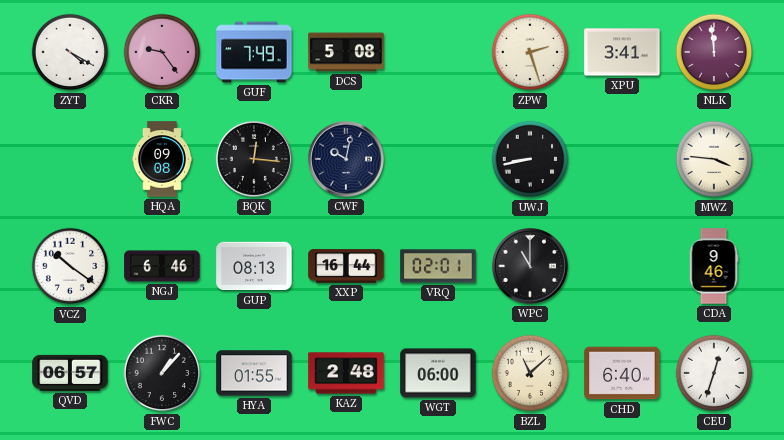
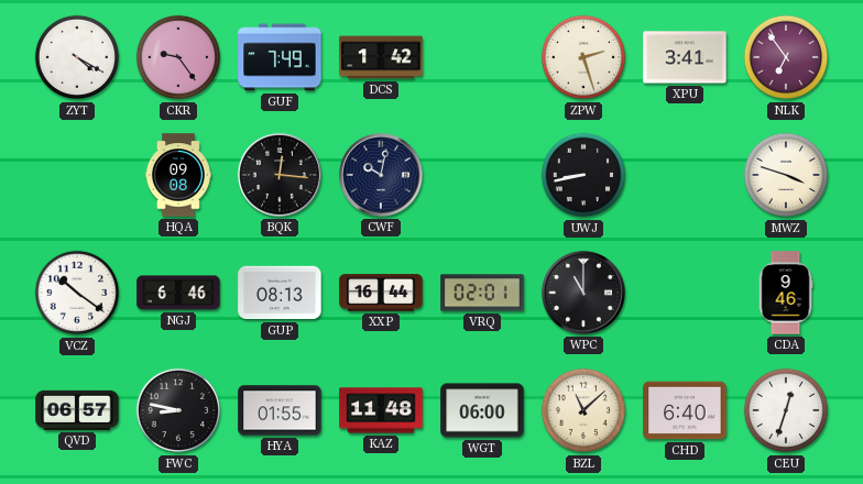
DCS: 5:08 -> 1:42
NLK: 11:59 -> 6:54
MWZ: 3:46 -> 3:48
FWC: 1:07 -> 8:47
KAZ: 2:48 -> 11:48
